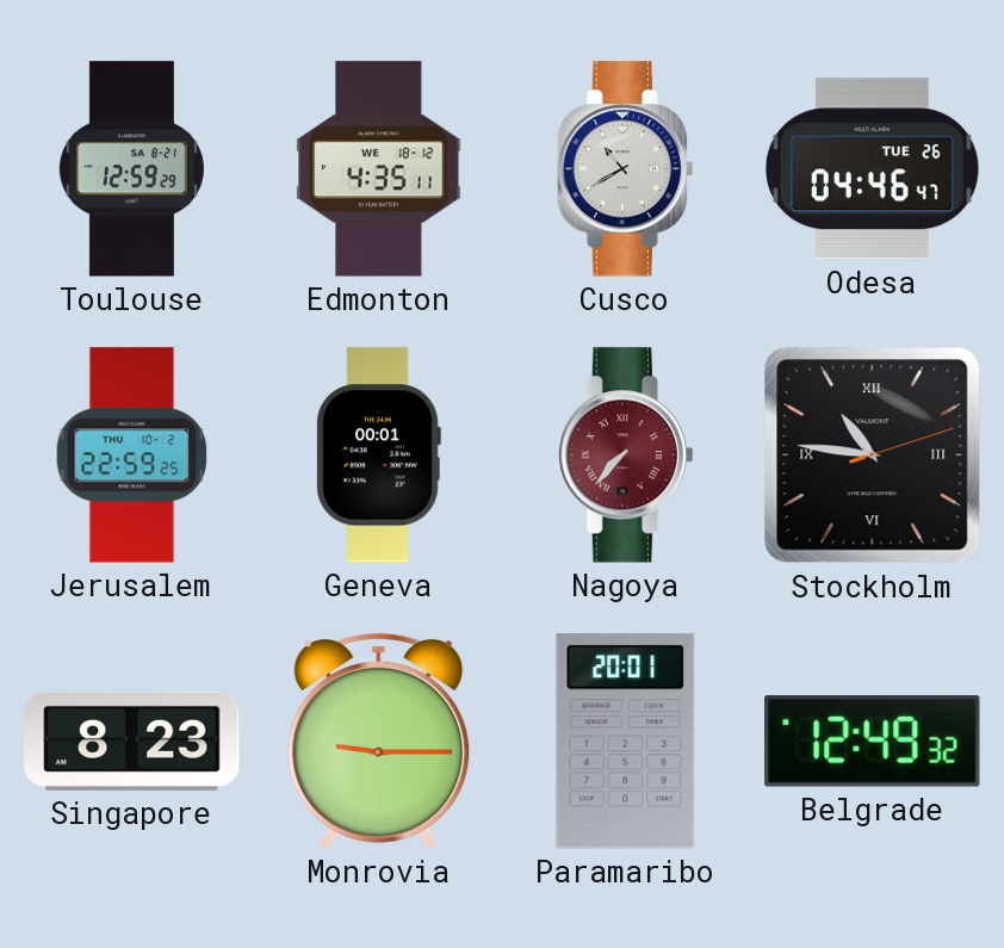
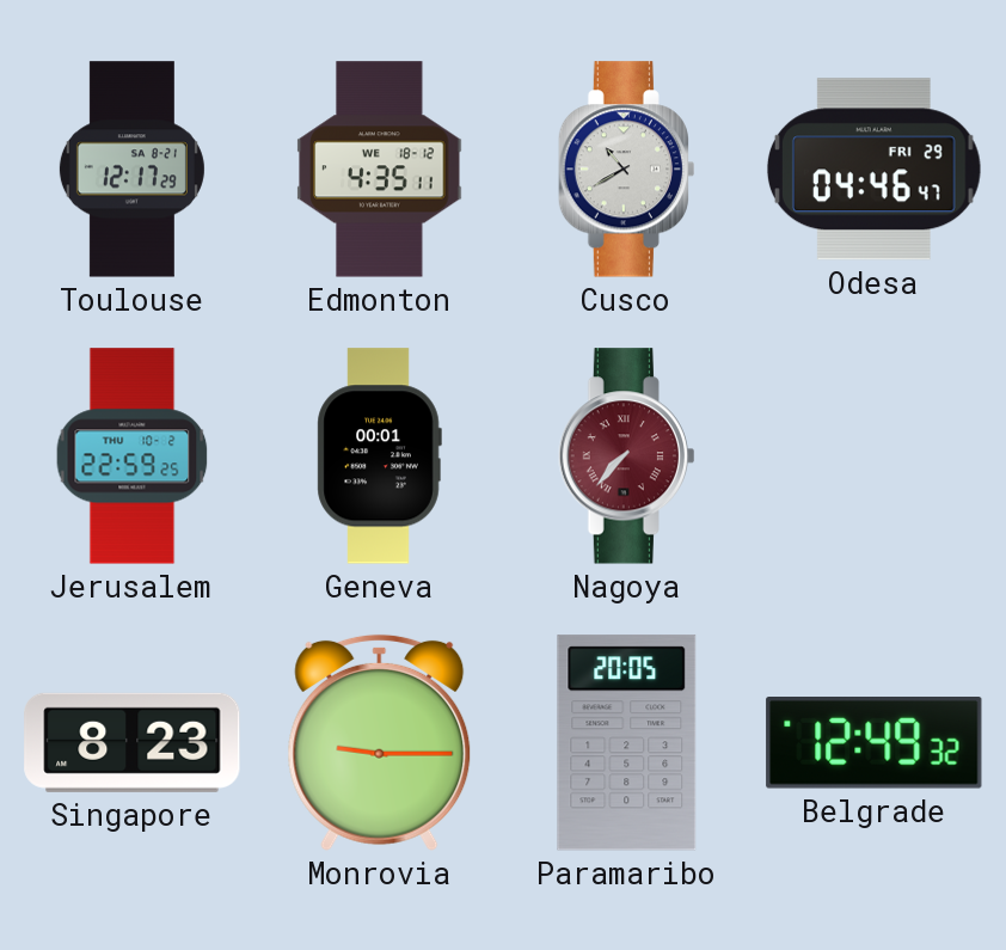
Toulouse: 12:59 -> 12:17
Odesa date: TUE 26 -> FRI 29
Stockholm: 10:46 -> none
Paramaribo: 20:01 -> 20:05
